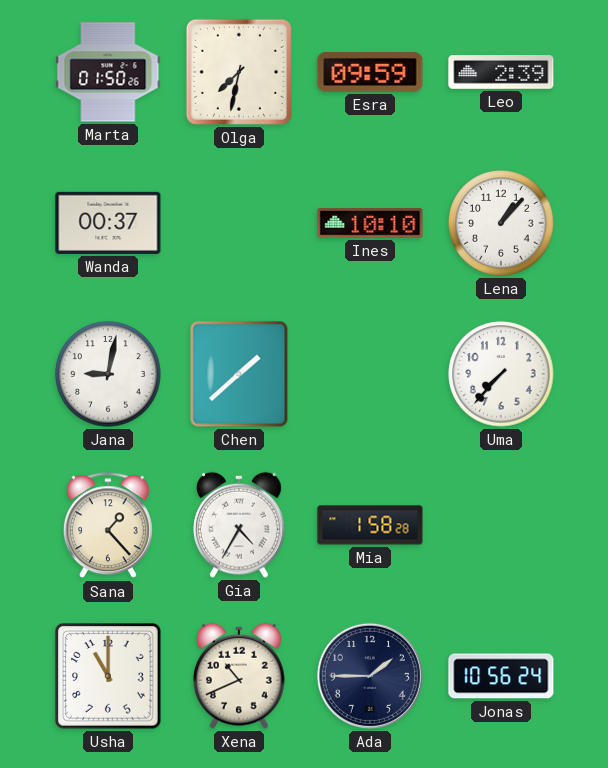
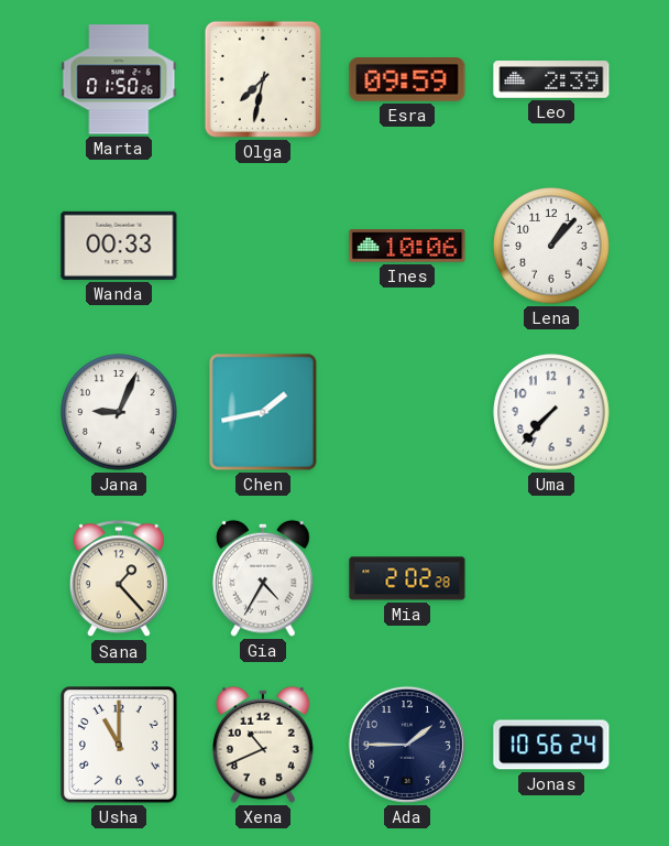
Wanda: 00:37 -> 00:33
Ines: 10:10 -> 10:06
Jana: 9:02 -> 9:04
Chen: 1:38 -> 1:43
Mia: 1:58 -> 2:02
